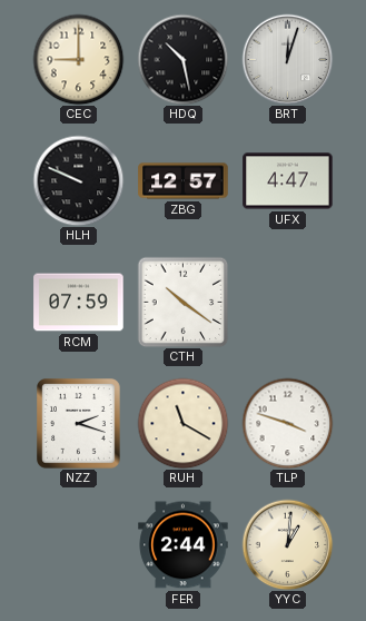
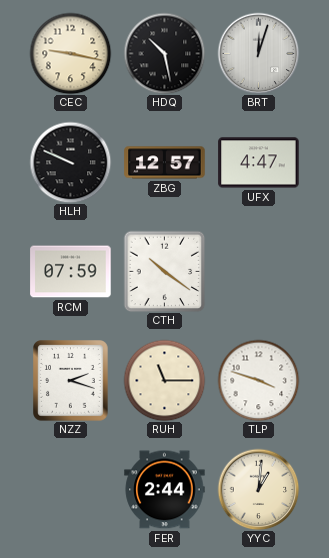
CEC: 9:00 -> 9:17
RUH: 11:20 -> 11:15
